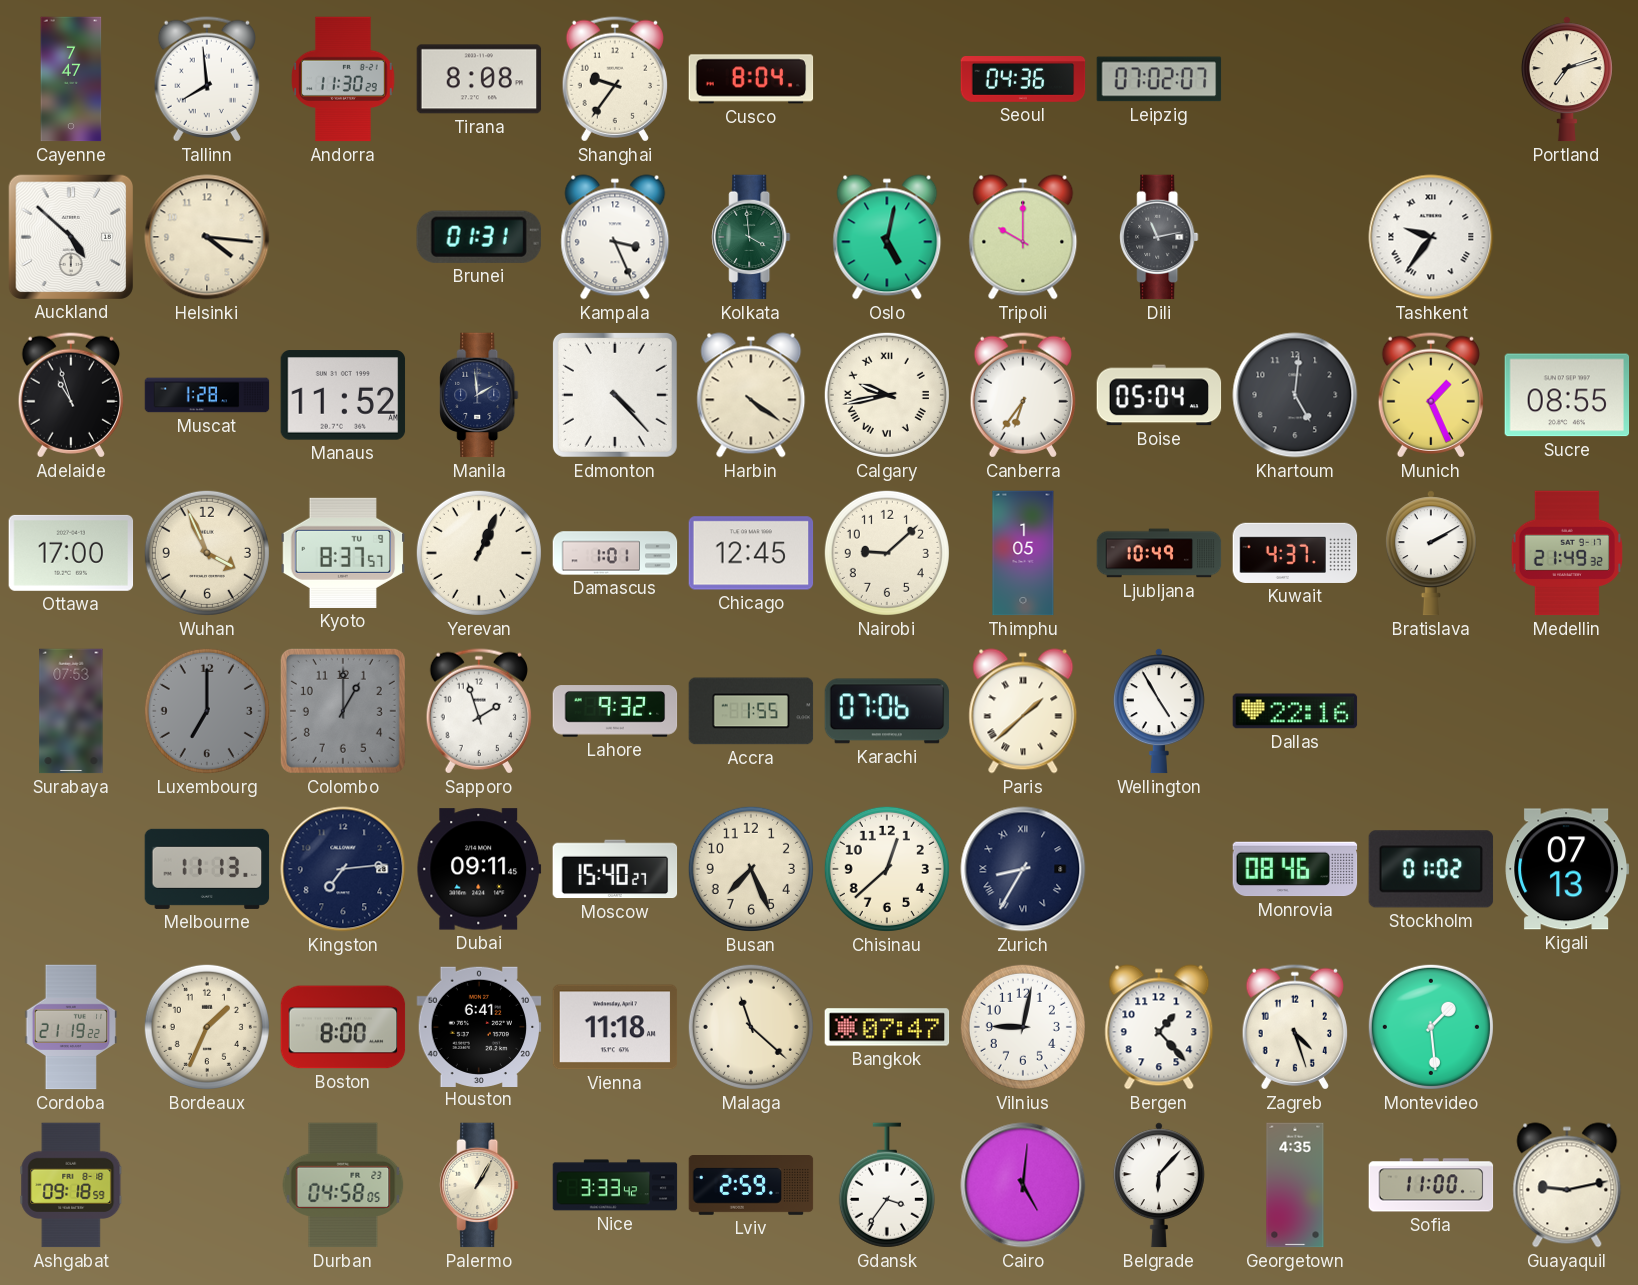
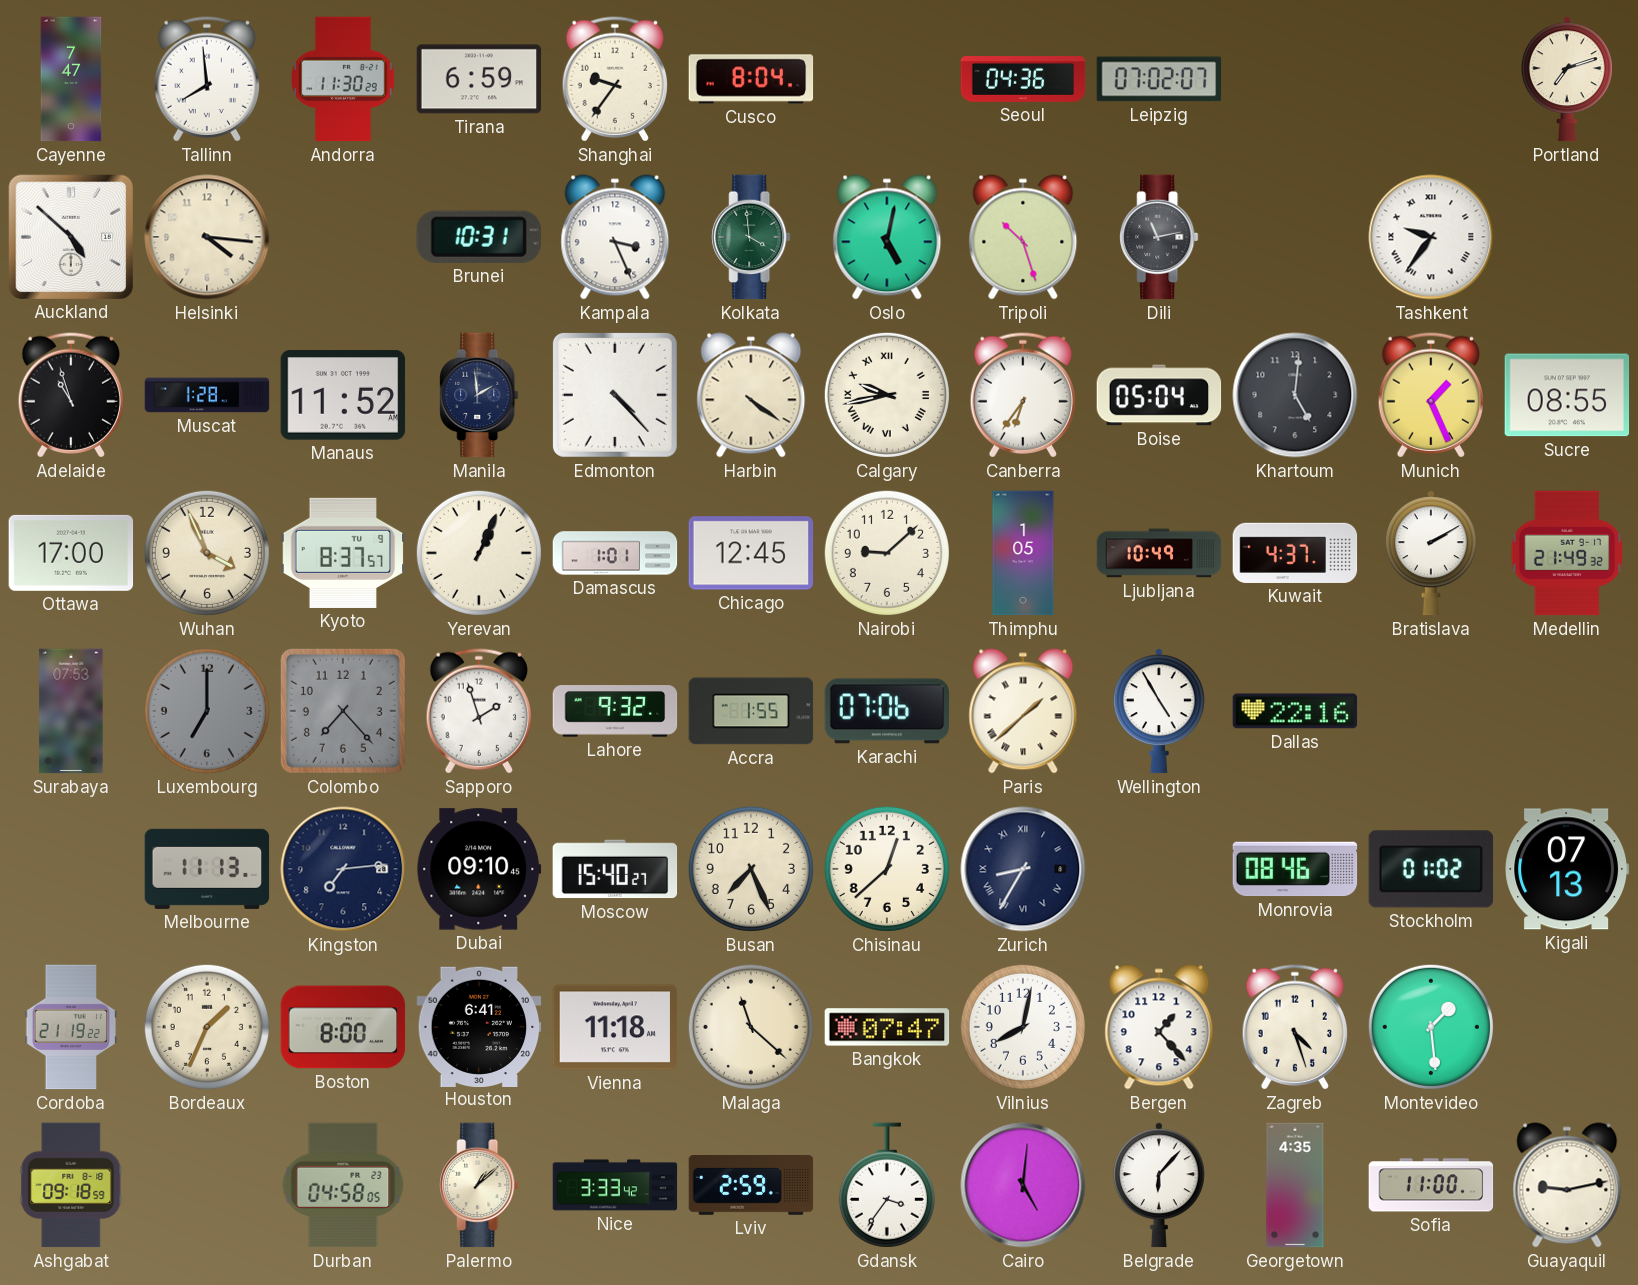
Tirana: 8:08 -> 6:59
Brunei: 01:31 -> 10:31
Tripoli: 10:00 -> 10:27
Colombo: 1:00 -> 7:23
Dubai: 09:11 -> 09:10
Vilnius: 9:02 -> 8:02
Palermo: 1:05 -> 1:08
